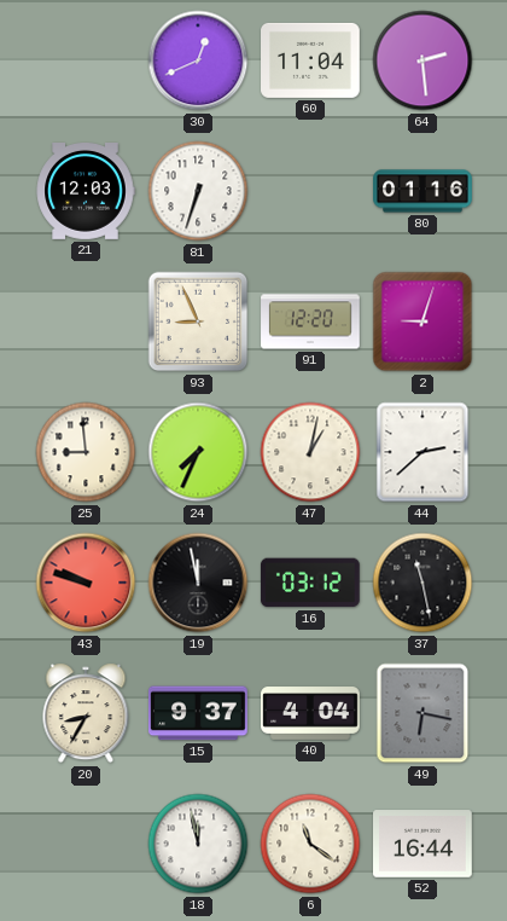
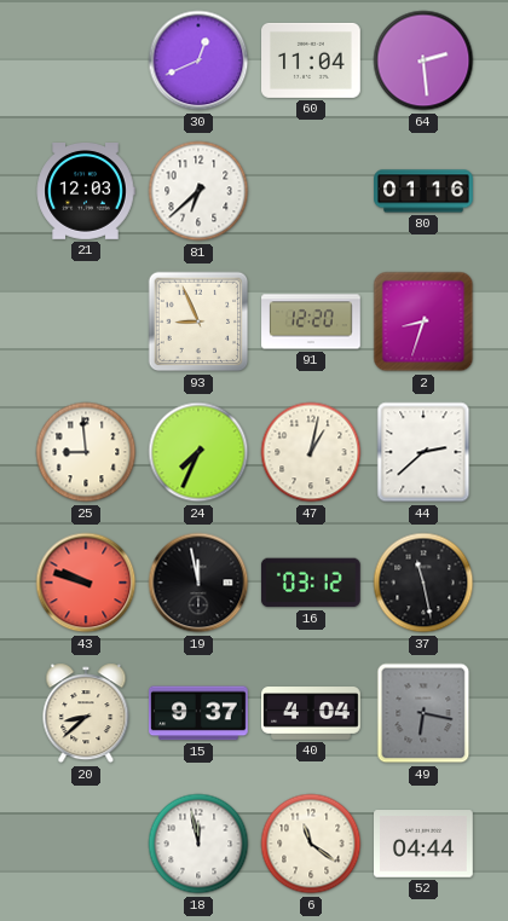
81: 6:33 -> 6:38
2: 9:03 -> 8:33
20: 8:35 -> 8:38
52: 16:44 -> 04:44
